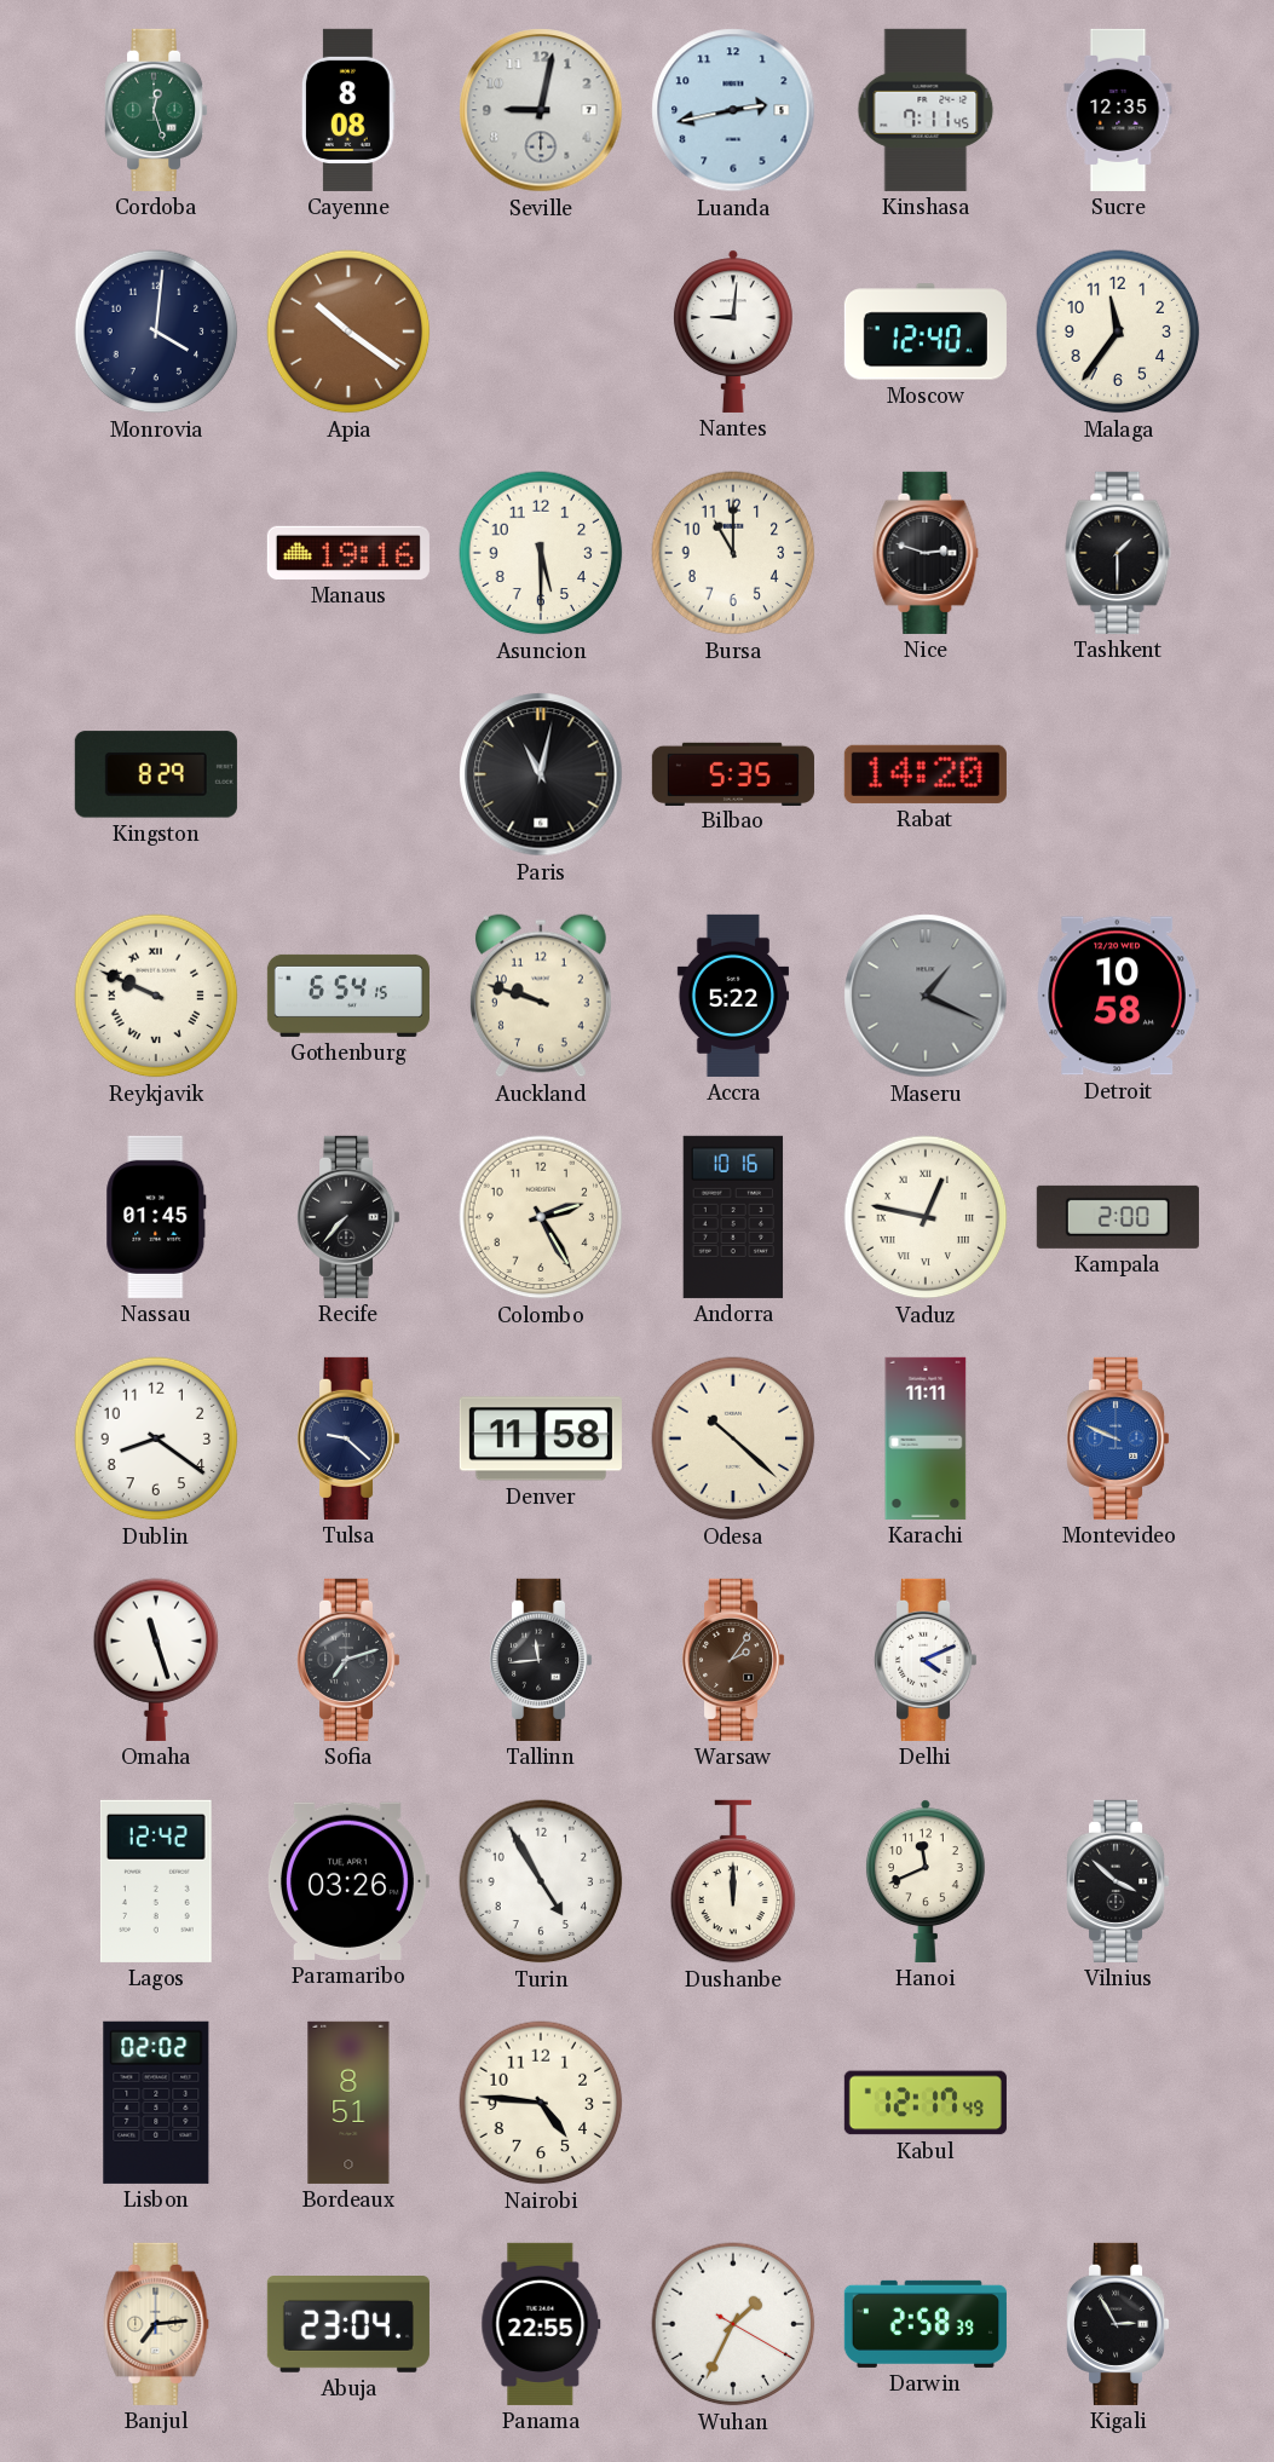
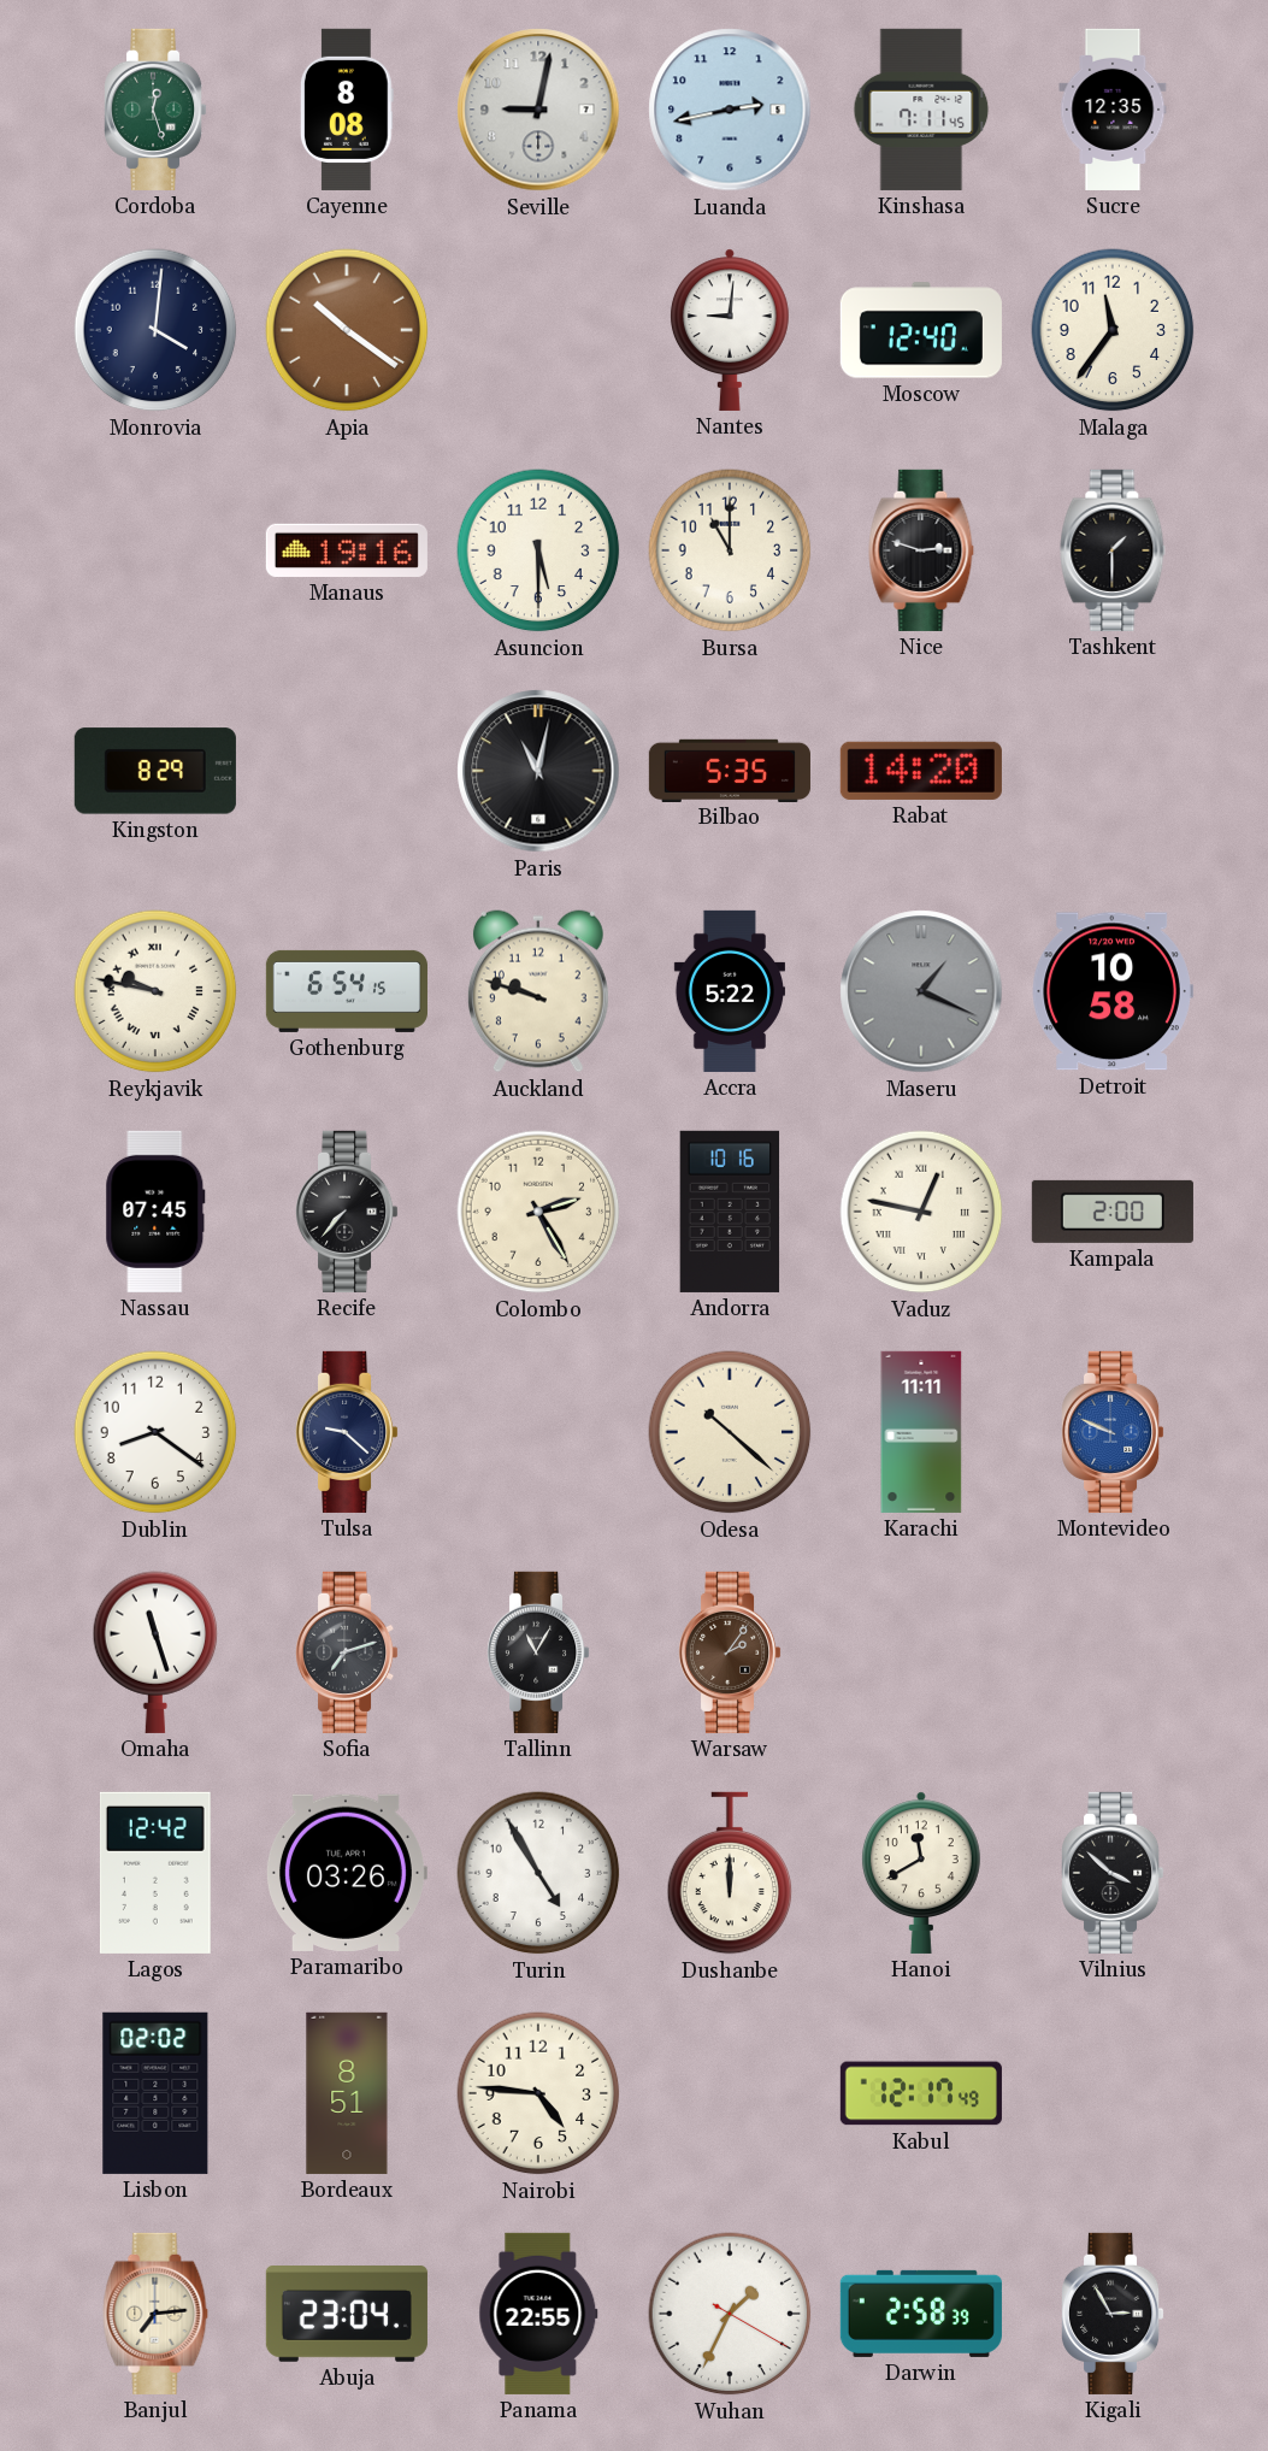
Reykjavik: 9:49 -> 9:47
Nassau: 01:45 -> 07:45
Denver: 11:58 -> none
Tallinn: 11:44 -> 11:05
Delhi: 4:11 -> none
Hanoi: 11:41 -> 11:40
